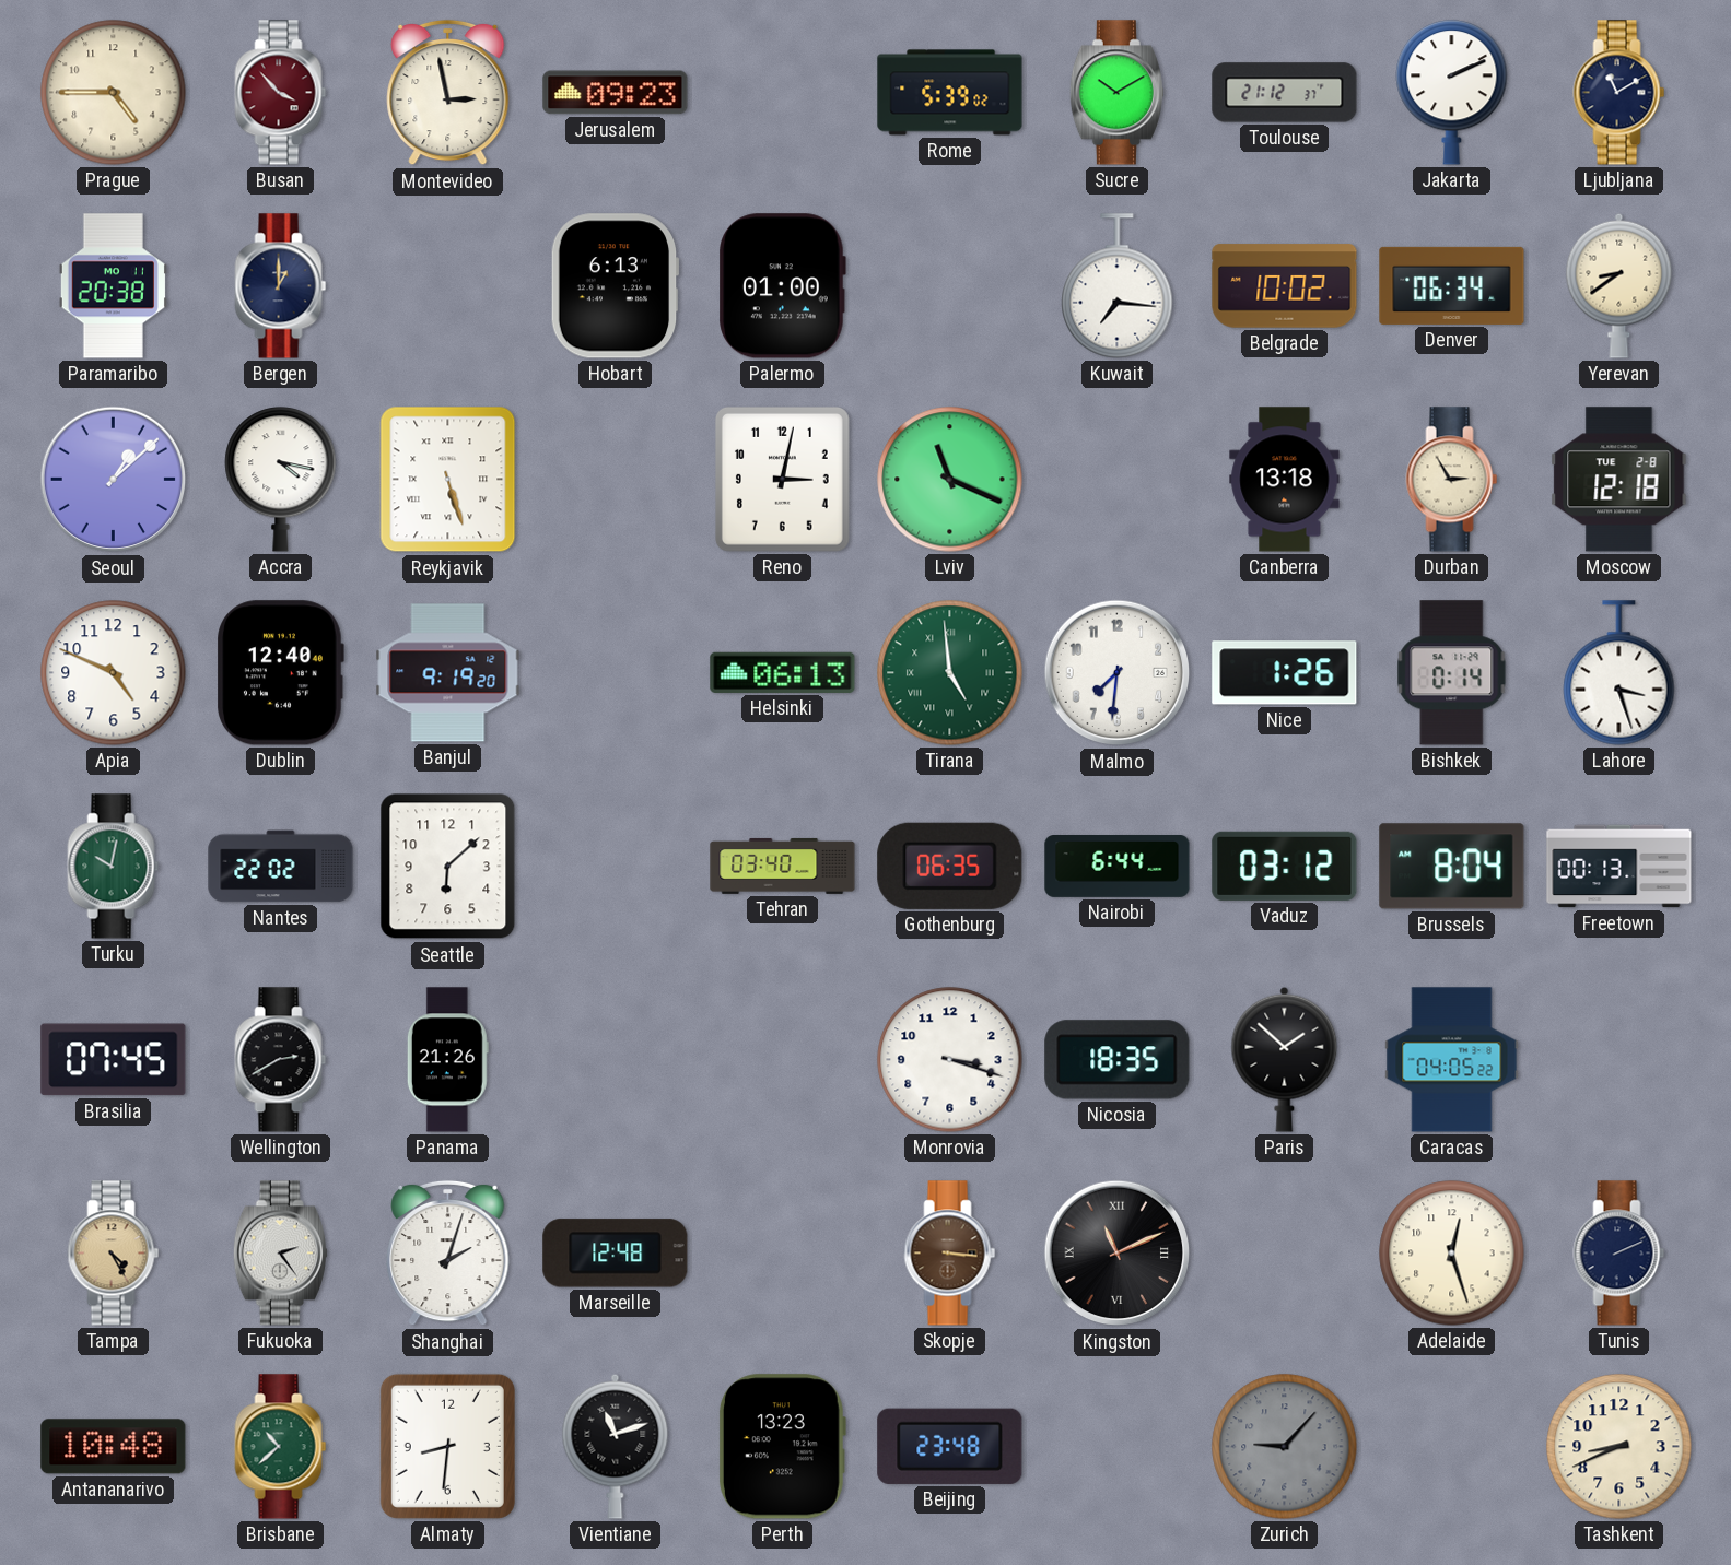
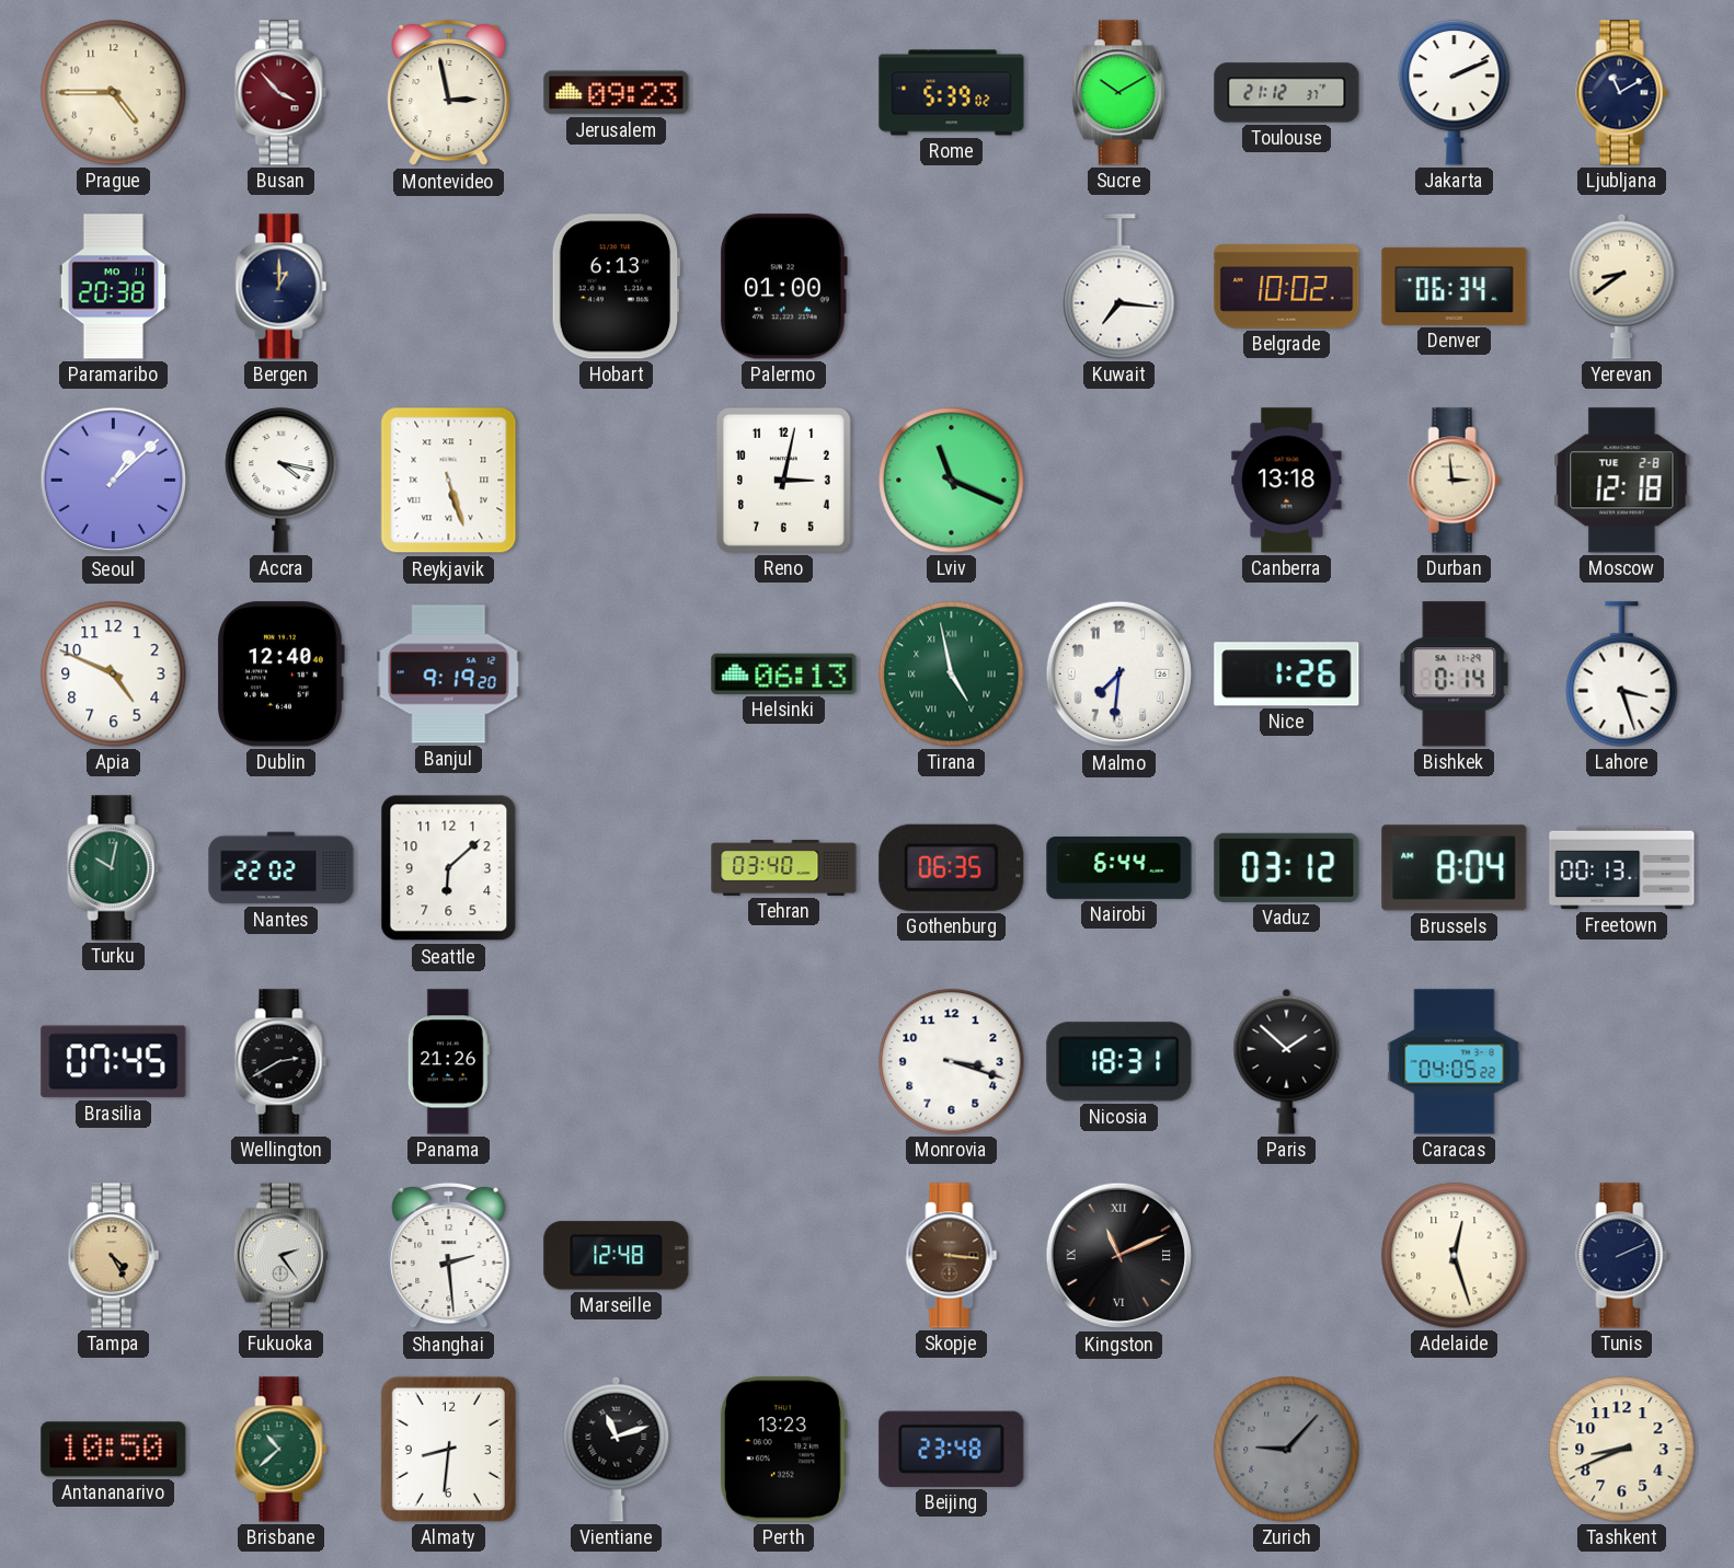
Durban: 2:55 -> 2:59
Tirana: 4:59 -> 4:58
Nicosia: 18:35 -> 18:31
Shanghai: 2:03 -> 2:29
Antananarivo: 10:48 -> 10:50
